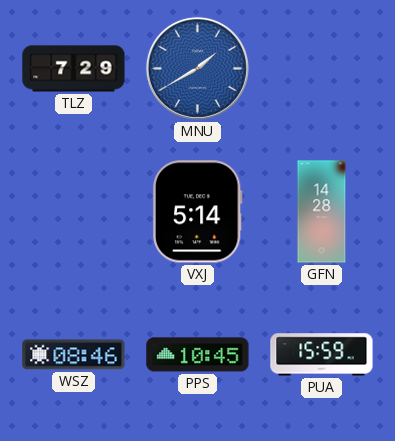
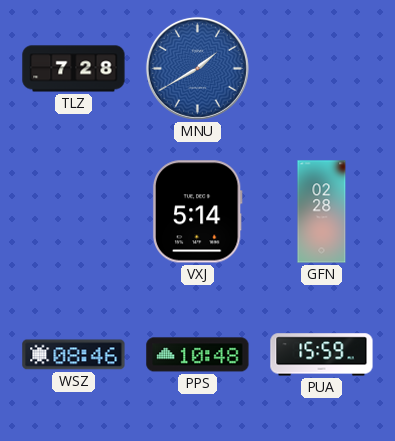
TLZ: 7:29 -> 7:28
GFN: 14:28 -> 02:28
PPS: 10:45 -> 10:48
